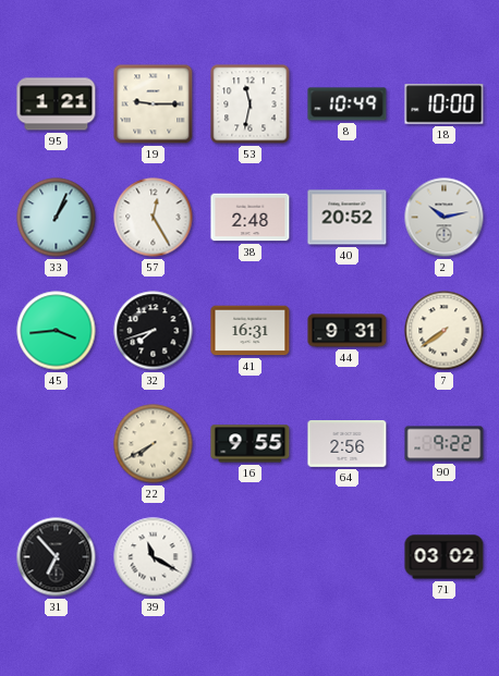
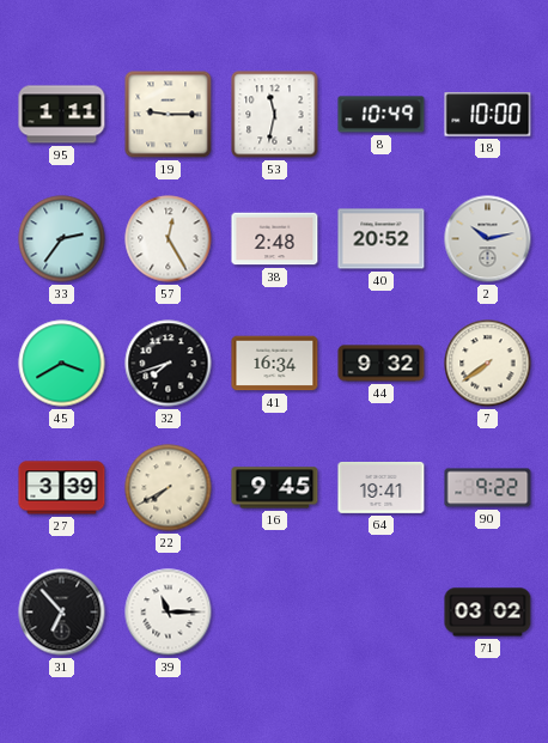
95: 1:21 -> 1:11
33: 1:04 -> 2:36
45: 3:44 -> 3:40
41: 16:31 -> 16:34
44: 9:31 -> 9:32
27: none -> 3:39
16: 9:55 -> 9:45
64: 2:56 -> 19:41
39: 11:20 -> 11:15
